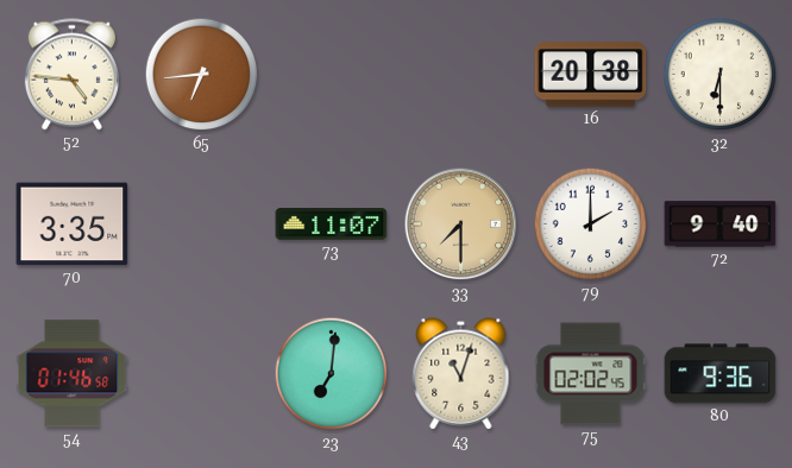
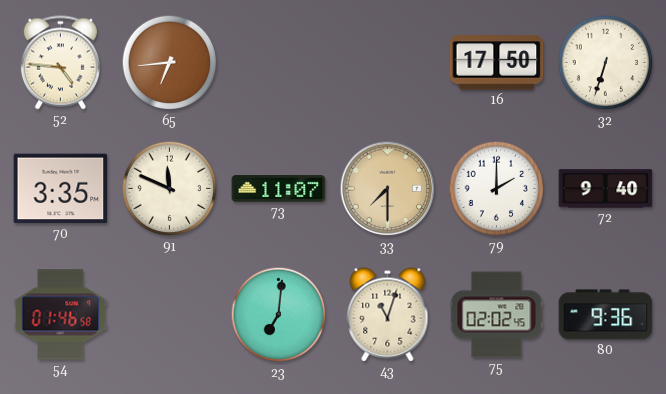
16: 20:38 -> 17:50
32: 6:30 -> 6:33
91: none -> 11:49
